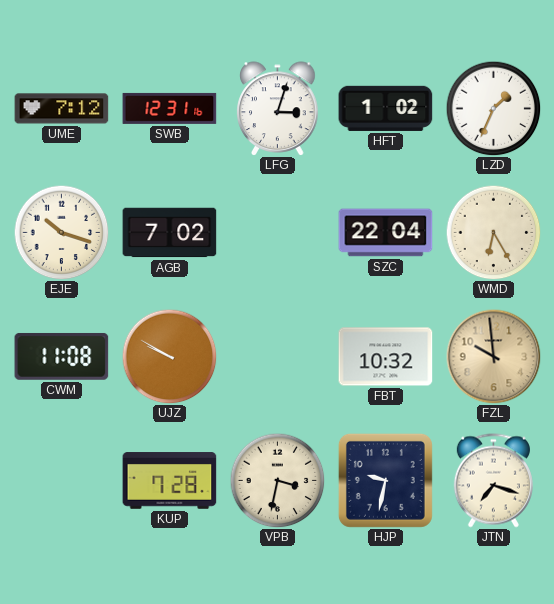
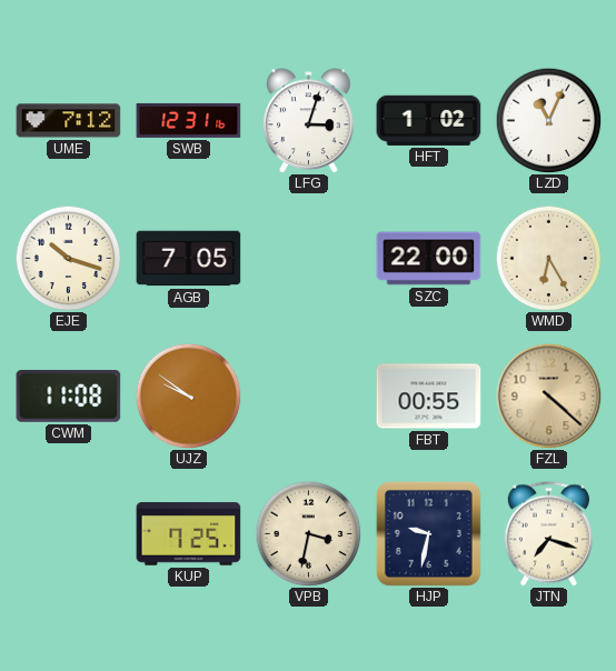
LZD: 1:34 -> 11:04
AGB: 7:02 -> 7:05
SZC: 22:04 -> 22:00
UJZ: 9:50 -> 9:51
FBT: 10:32 -> 00:55
FZL: 9:59 -> 4:22
KUP: 7:28 -> 7:25
